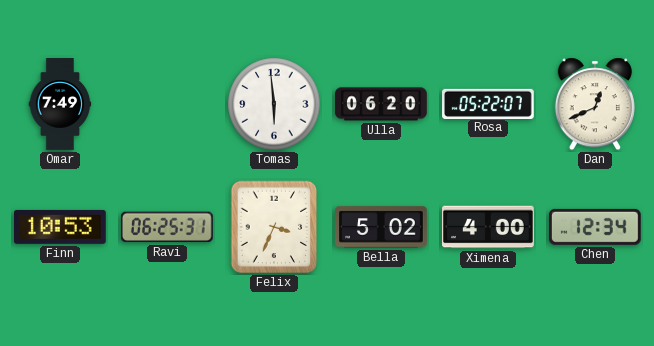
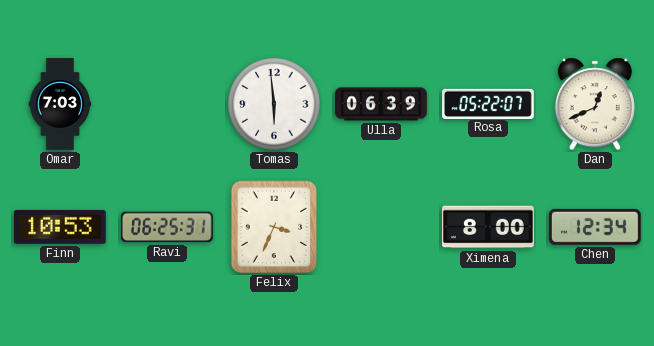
Omar: 7:49 -> 7:03
Ulla: 06:20 -> 06:39
Bella: 5:02 -> none
Ximena: 4:00 -> 8:00
